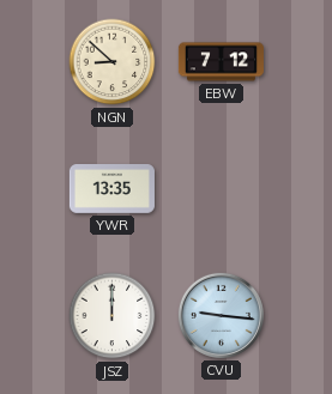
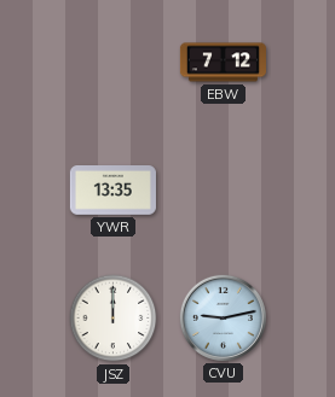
NGN: 8:52 -> none
CVU: 9:16 -> 9:13
